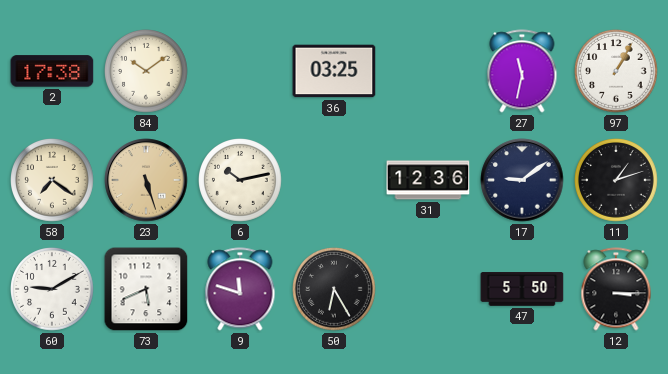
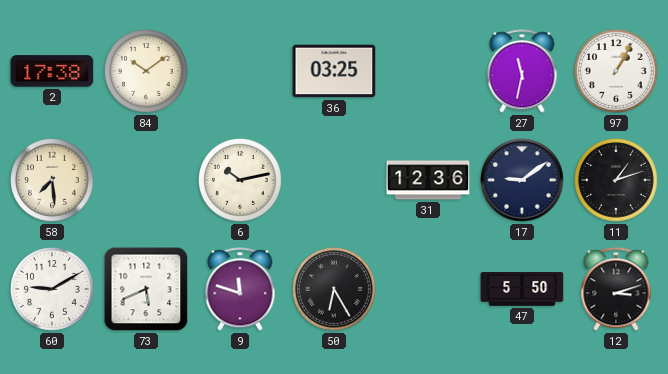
58: 7:21 -> 7:29
23: 5:27 -> none
12: 3:15 -> 3:12
